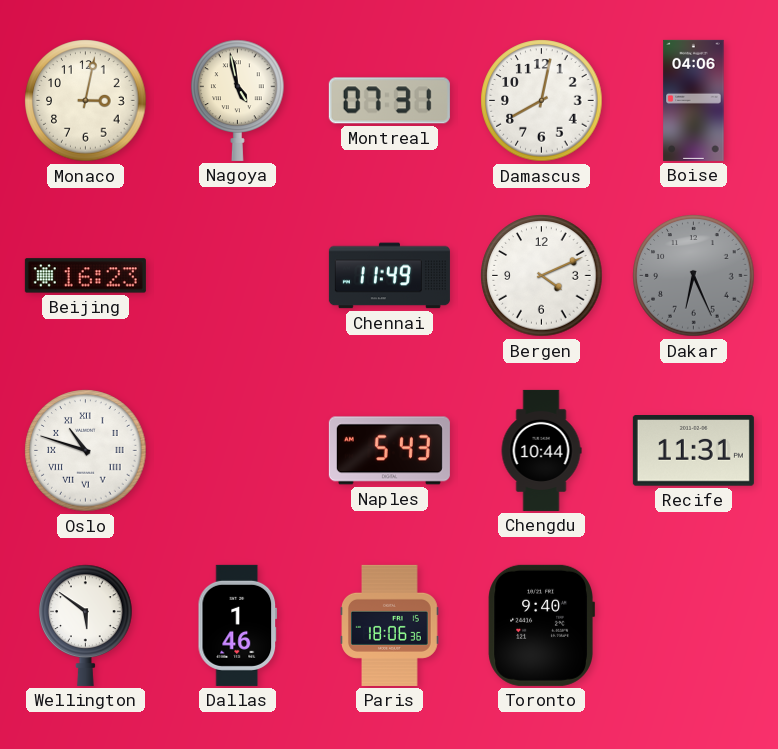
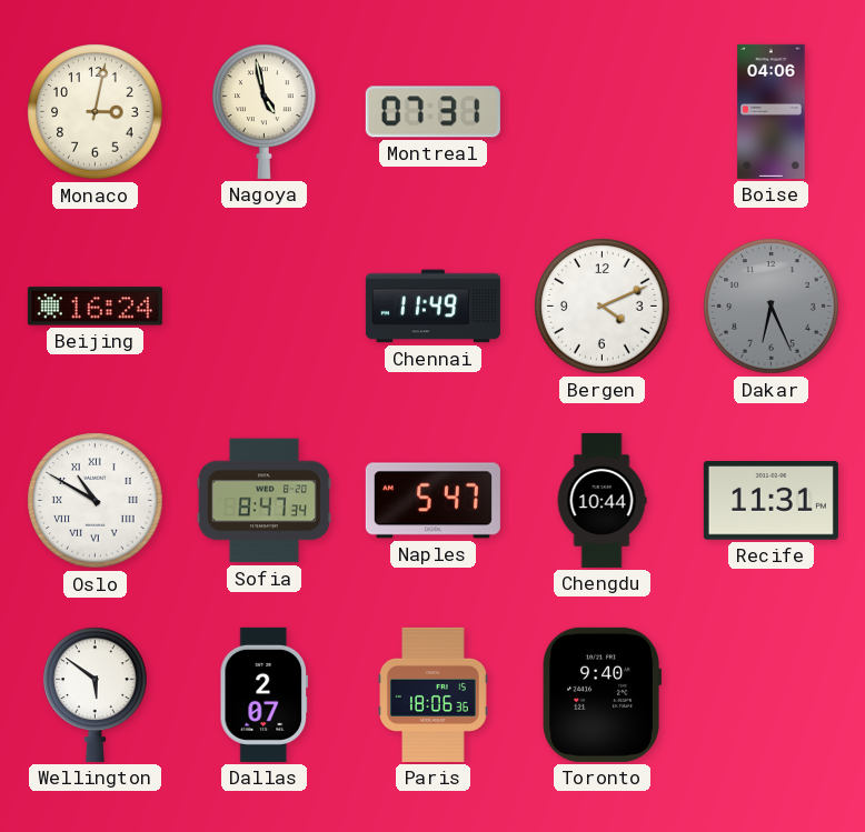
Damascus: 8:02 -> none
Beijing: 16:23 -> 16:24
Oslo: 10:48 -> 10:50
Sofia: none -> 8:47
Naples: 5:43 -> 5:47
Dallas: 1:46 -> 2:07
